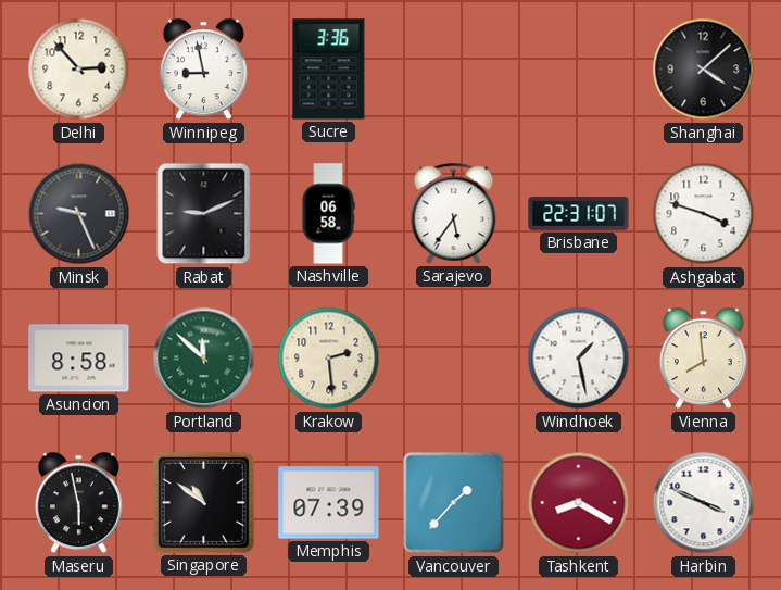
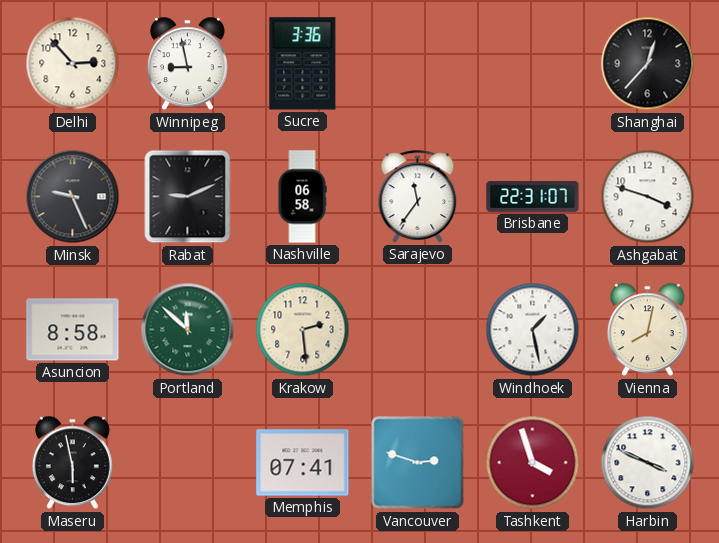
Shanghai: 4:08 -> 12:37
Sarajevo: 5:36 -> 11:36
Vienna: 7:59 -> 8:02
Singapore: 10:51 -> none
Memphis: 07:39 -> 07:41
Vancouver: 1:37 -> 2:48
Tashkent: 8:20 -> 3:57
